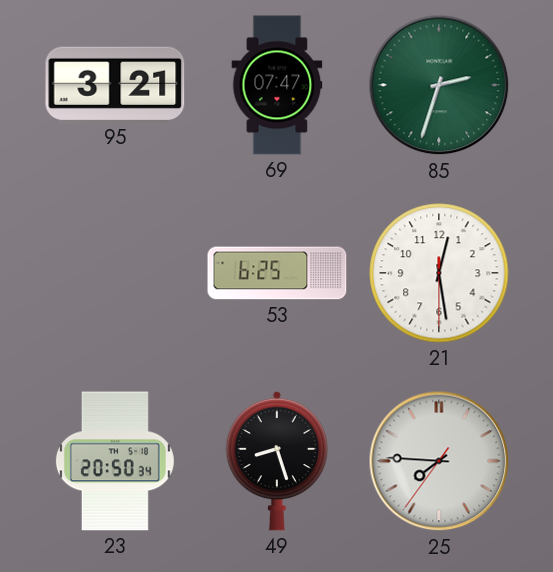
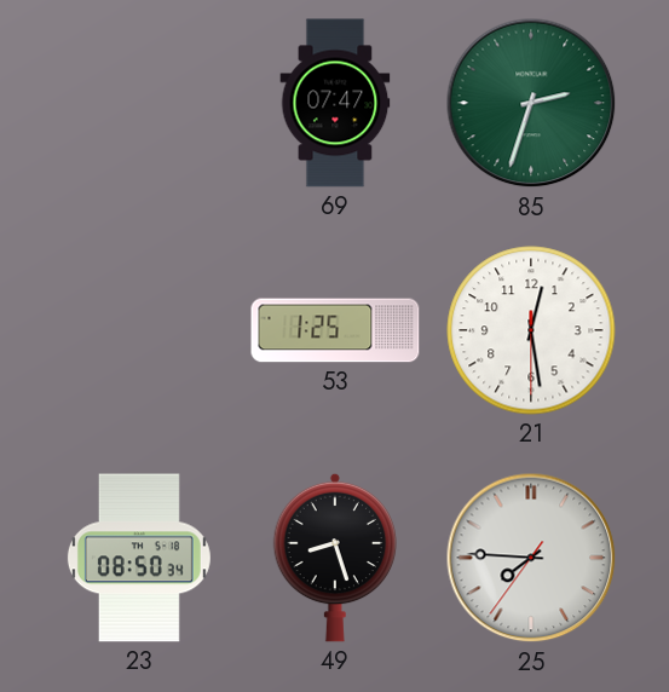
95: 3:21 -> none
53: 6:25 -> 1:25
23: 20:50 -> 08:50
